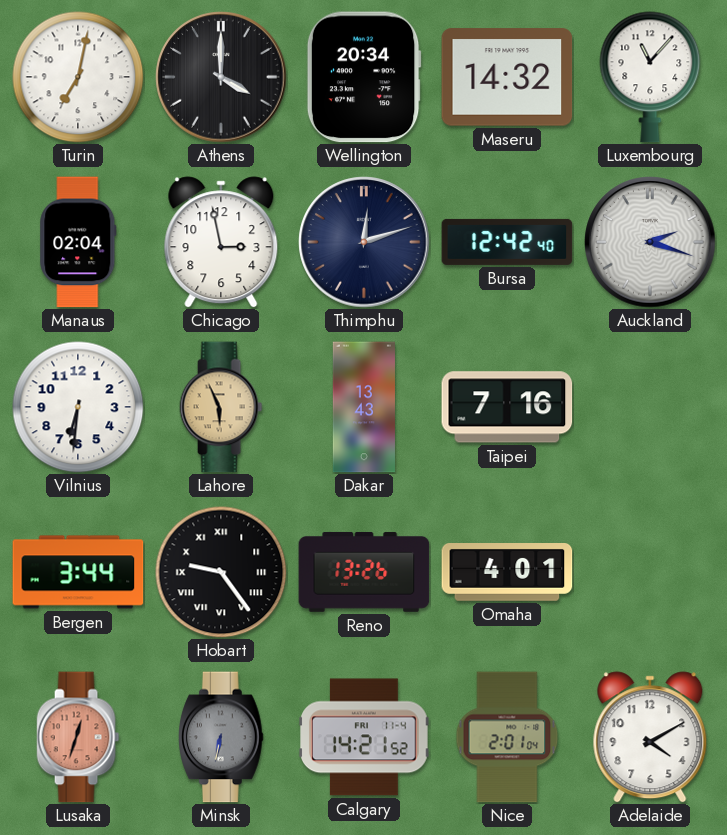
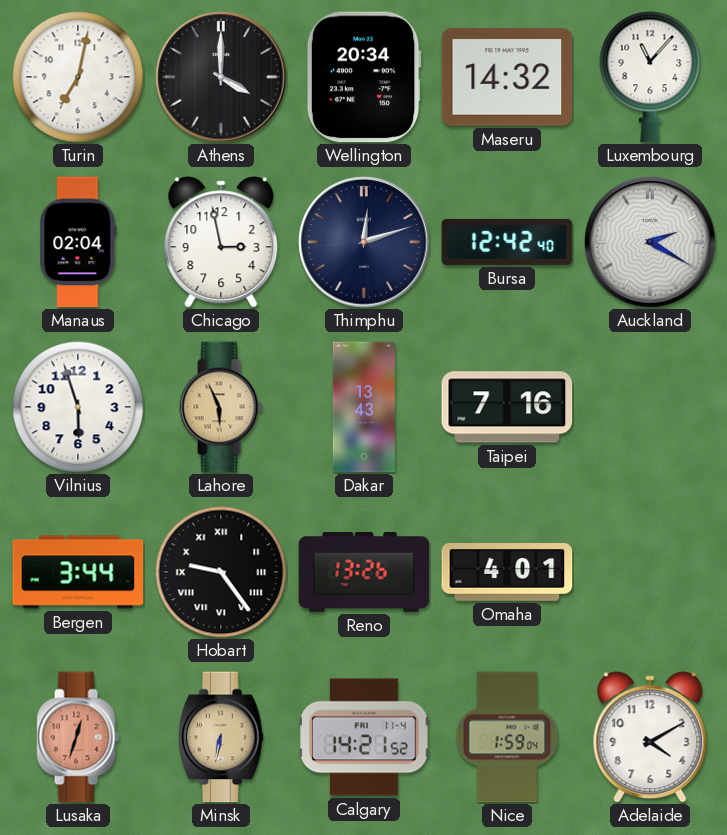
Auckland: 2:18 -> 2:20
Vilnius: 6:31 -> 5:57
Minsk dial: grey -> champagne
Nice: 2:01 -> 1:59
